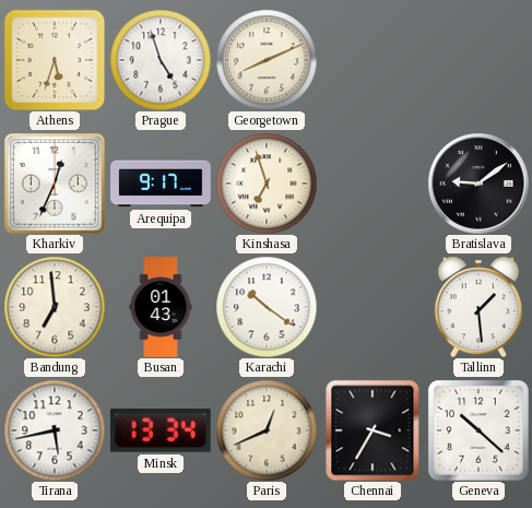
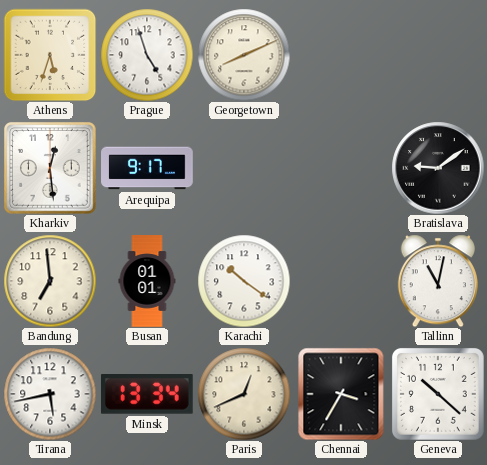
Kharkiv: 12:34 -> 12:29
Kinshasa: 6:57 -> none
Busan: 01:43 -> 01:01
Tallinn: 1:29 -> 11:02
